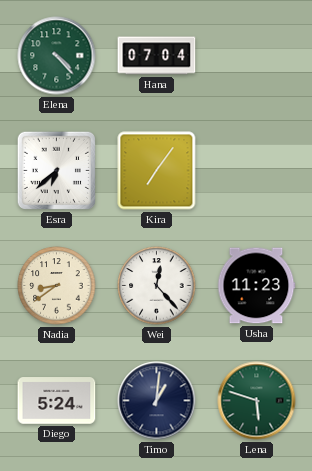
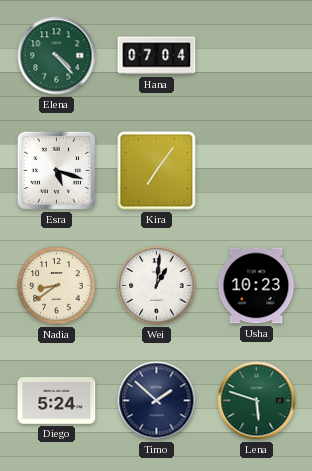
Esra: 6:38 -> 5:18
Wei: 12:23 -> 1:01
Usha: 11:23 -> 10:23
Timo: 1:01 -> 1:52
